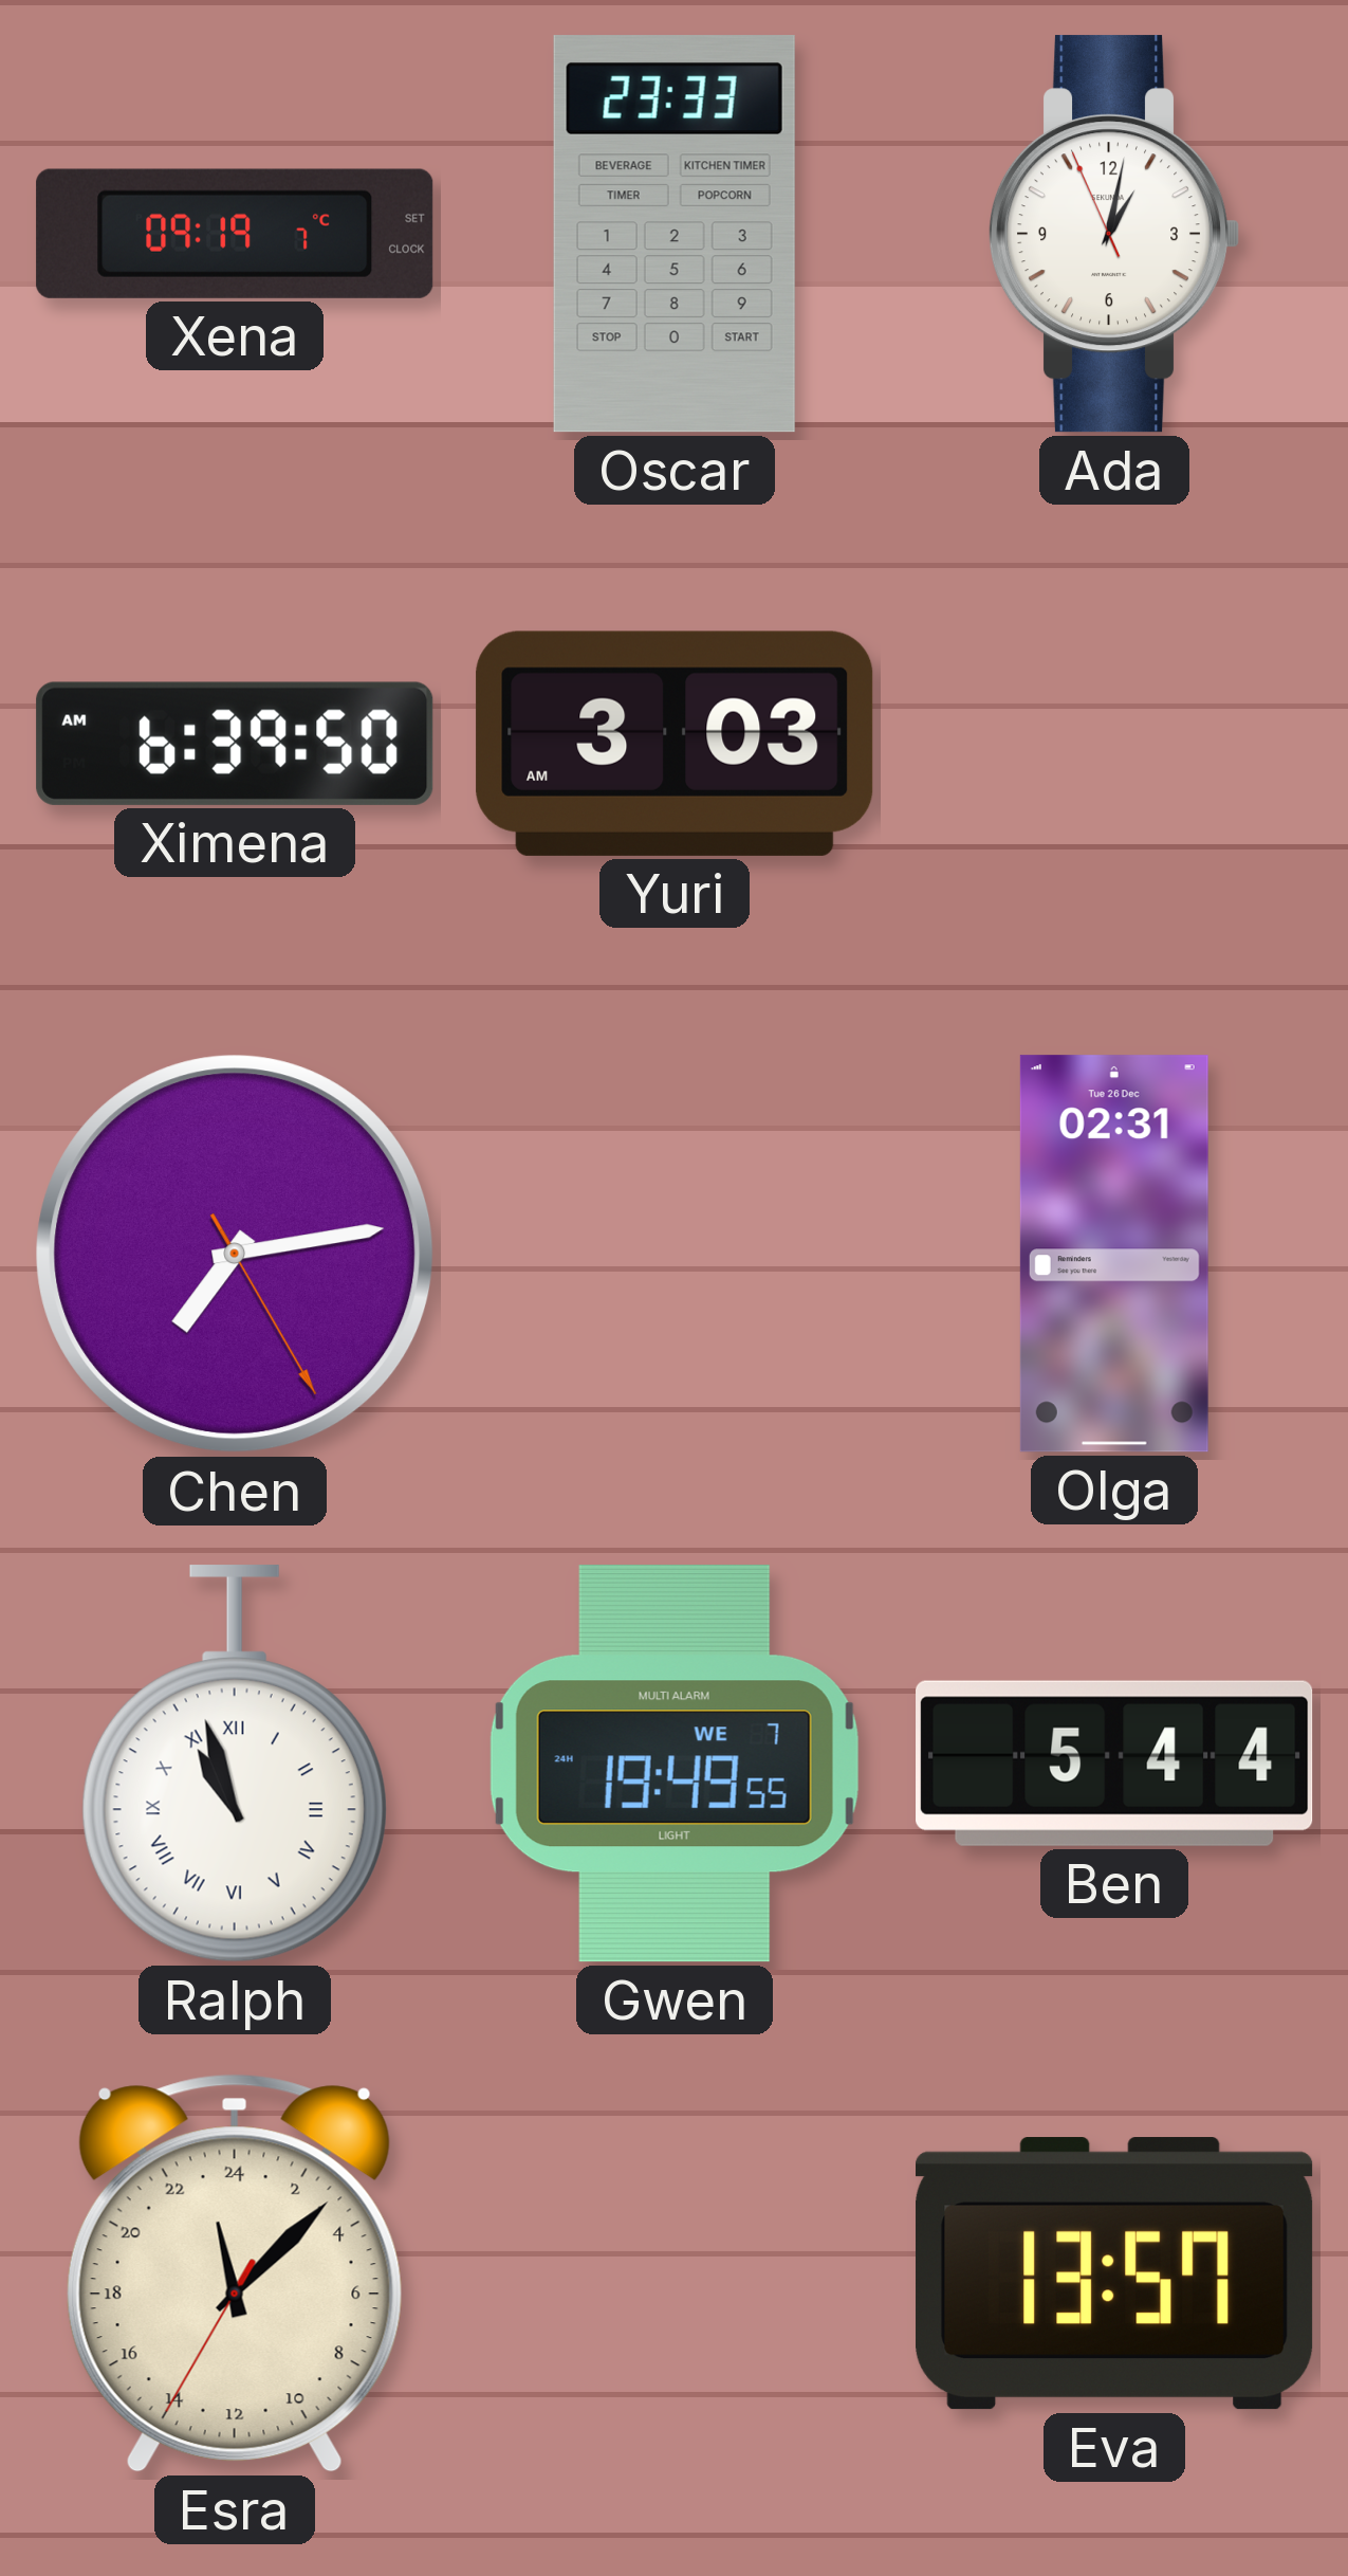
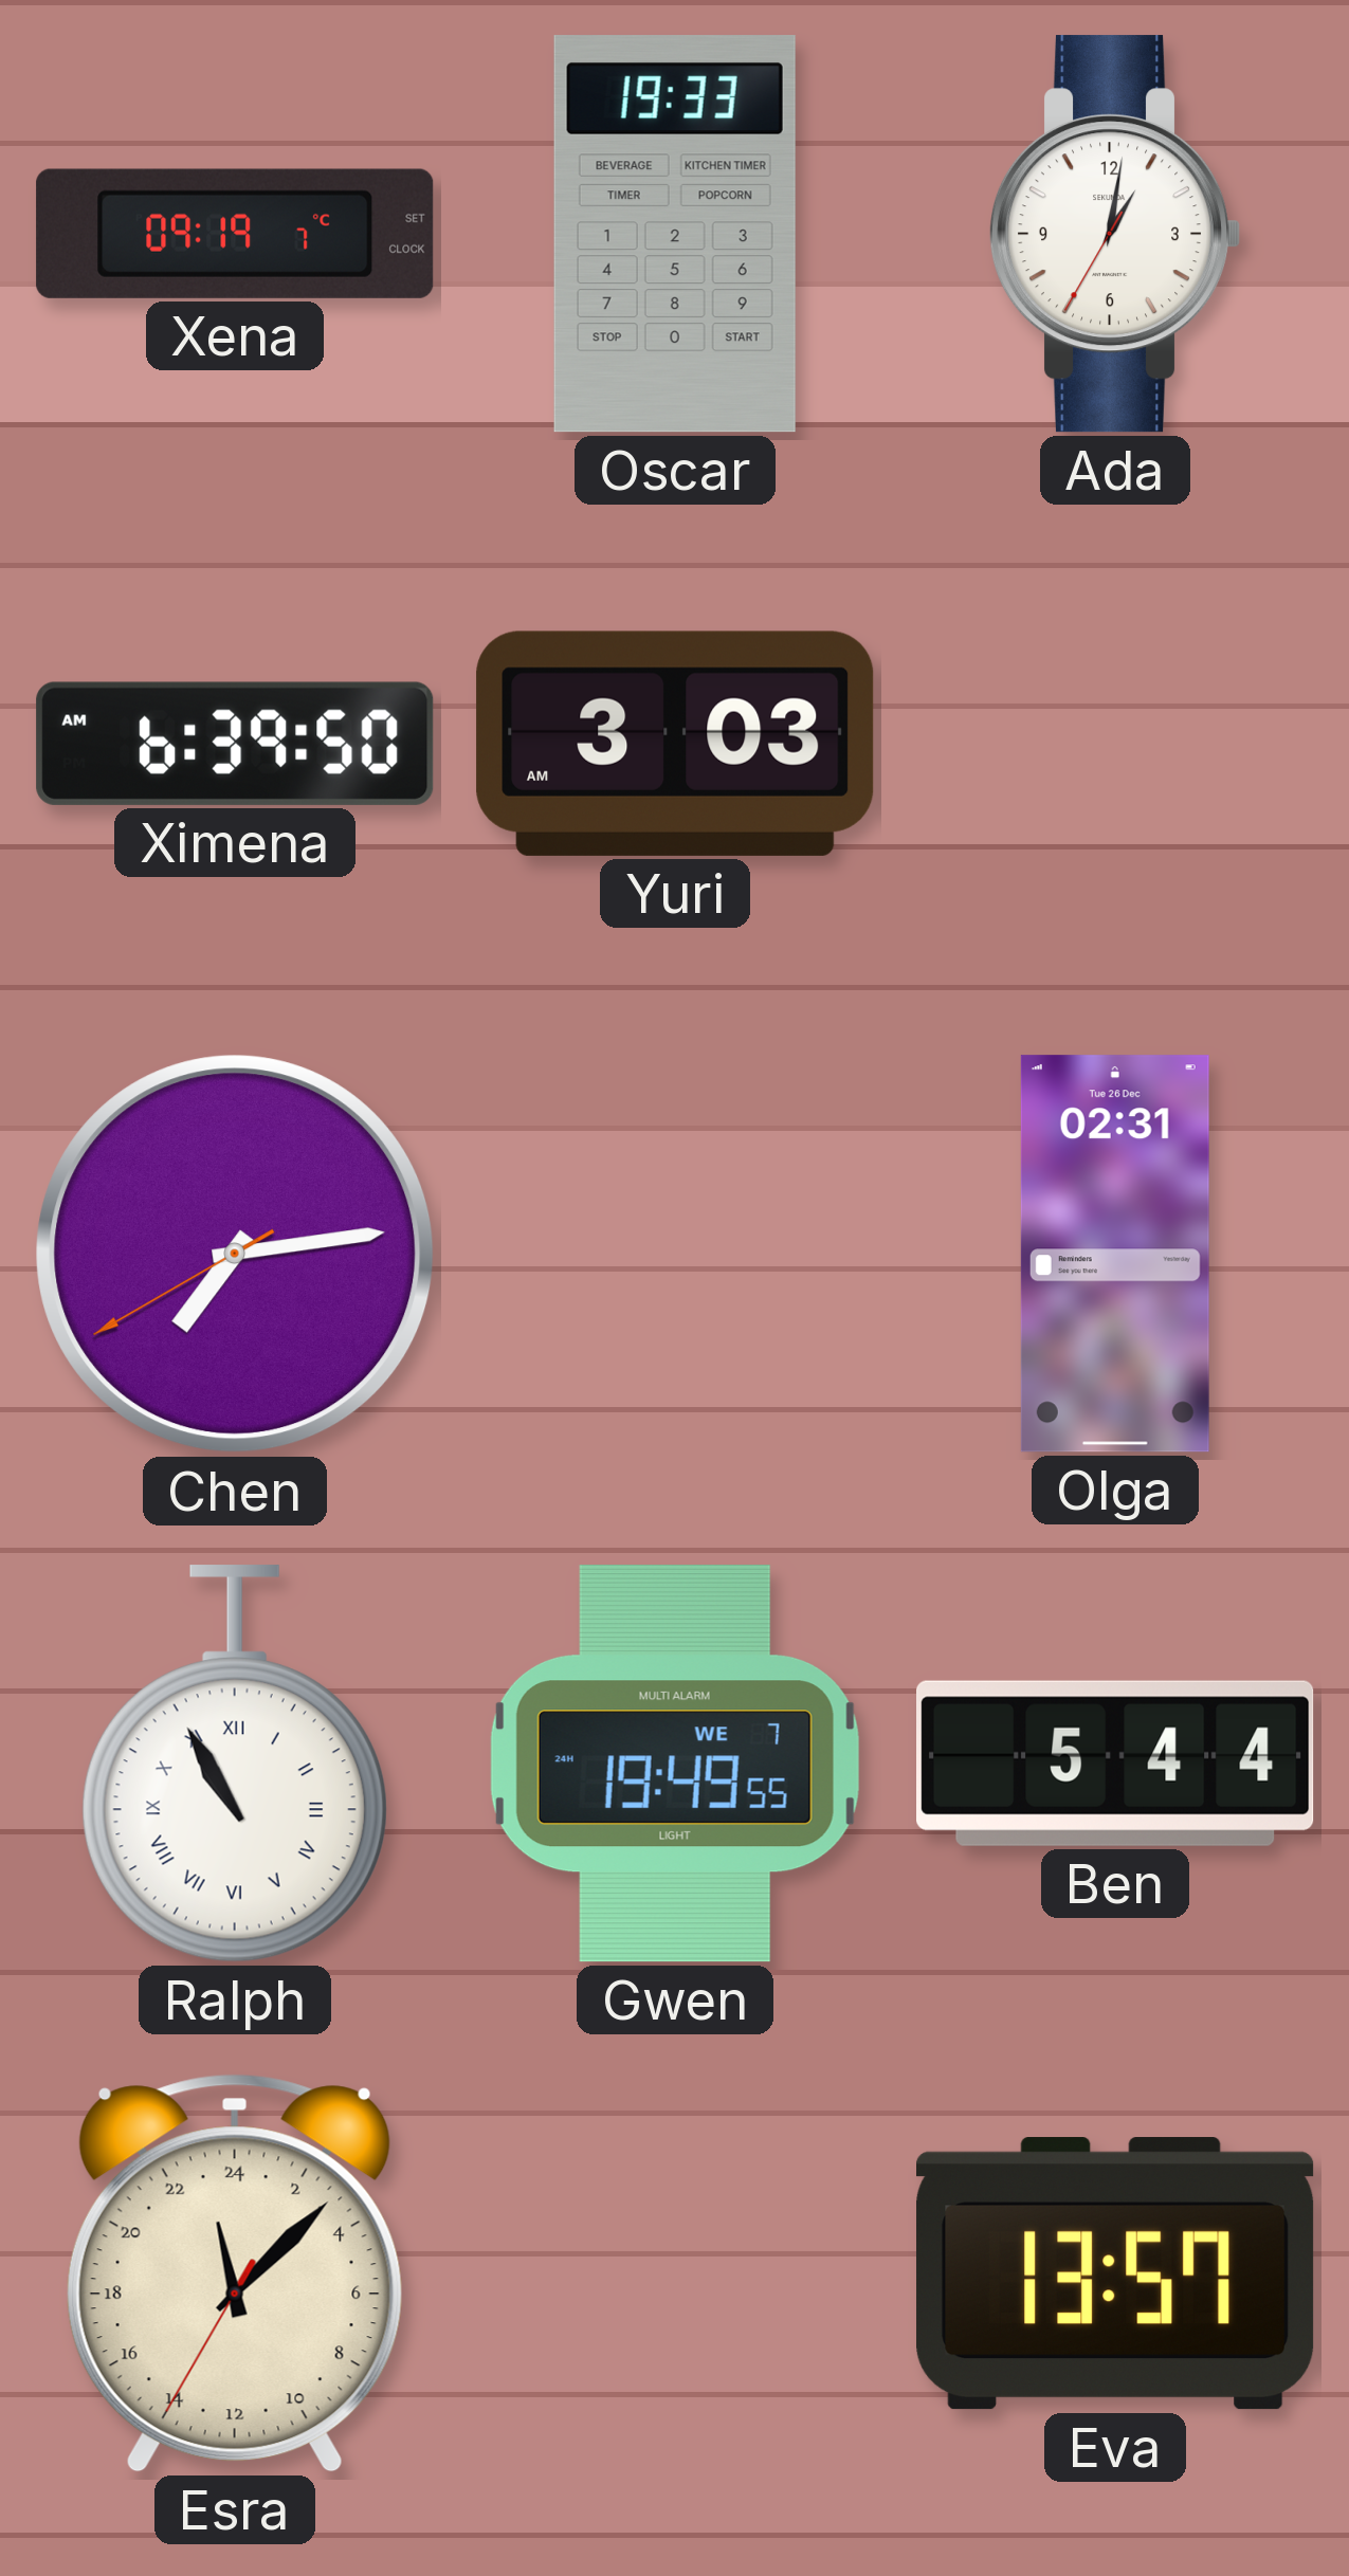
Oscar: 23:33 -> 19:33
Ada: 1:01:56 -> 1:01:35
Chen: 7:13:25 -> 7:13:40
Ralph: 10:57 -> 10:55
